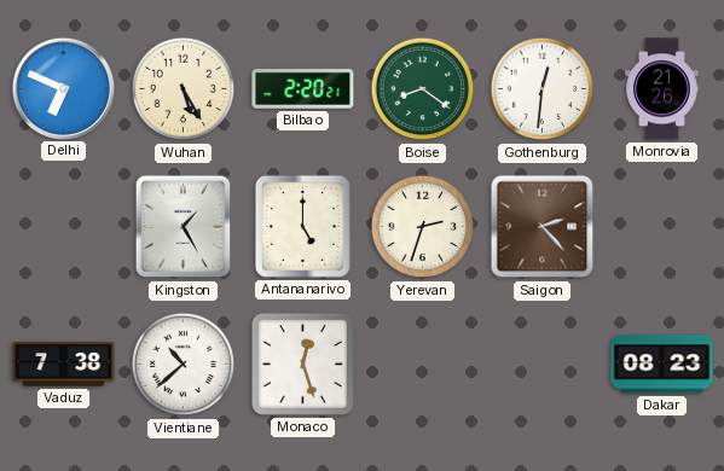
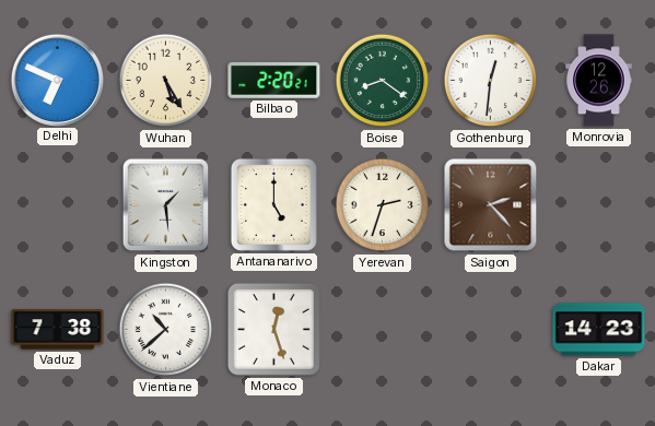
Monrovia: 21:26 -> 12:26
Kingston: 1:25 -> 1:29
Dakar: 08:23 -> 14:23
